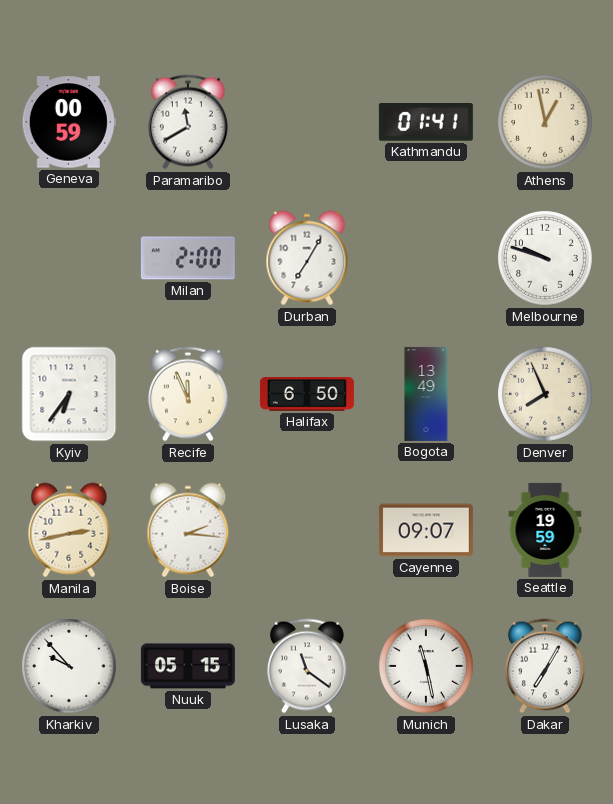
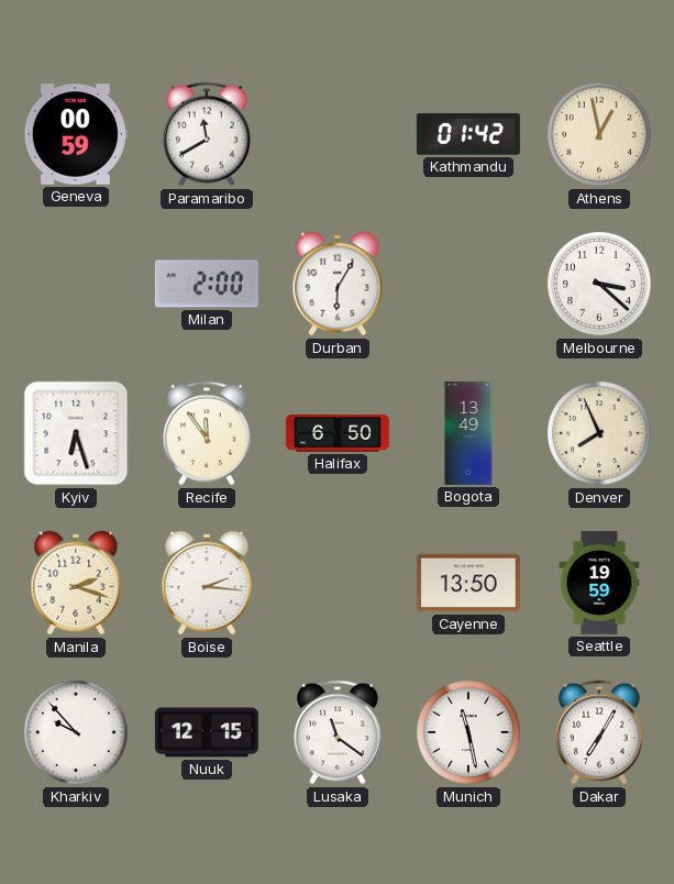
Kathmandu: 01:41 -> 01:42
Durban: 7:05 -> 6:05
Melbourne: 9:48 -> 3:22
Kyiv: 6:36 -> 6:27
Recife: 11:56 -> 11:54
Manila: 2:43 -> 2:18
Cayenne: 09:07 -> 13:50
Nuuk: 05:15 -> 12:15
